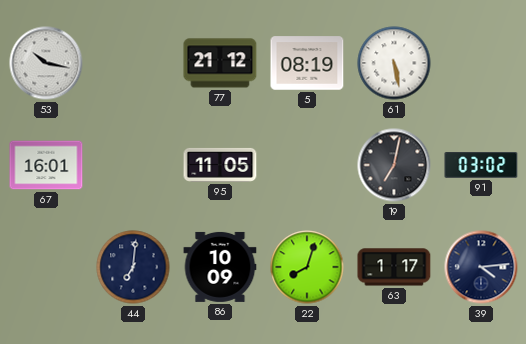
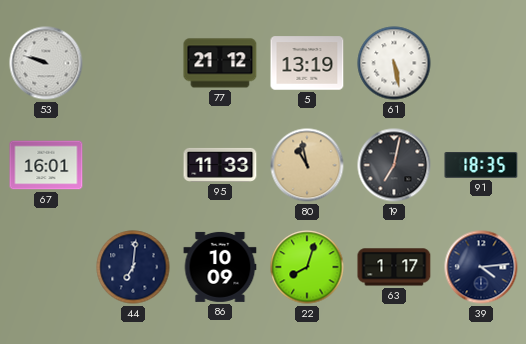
53: 10:17 -> 9:48
5: 08:19 -> 13:19
95: 11:05 -> 11:33
80: none -> 10:58
91: 03:02 -> 18:35
